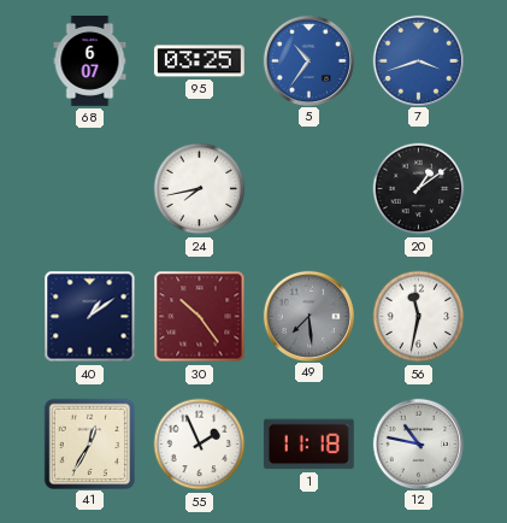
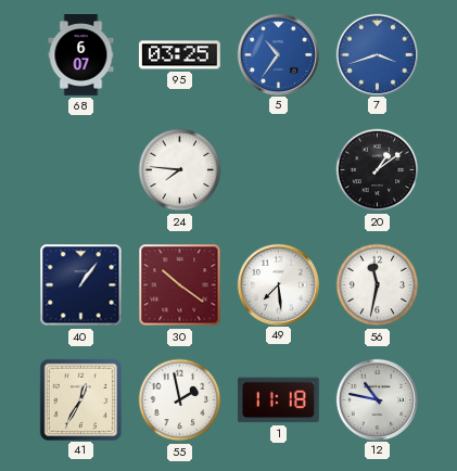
24: 7:43 -> 7:46
40: 1:09 -> 1:06
30: 10:24 -> 10:21
49 dial: grey -> white
55: 1:56 -> 1:58
